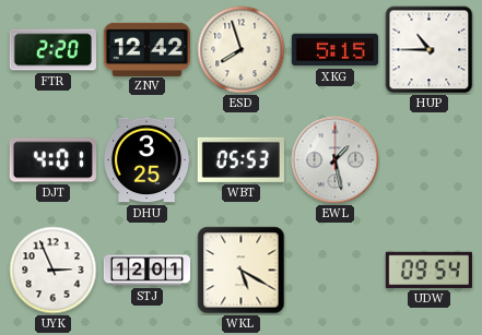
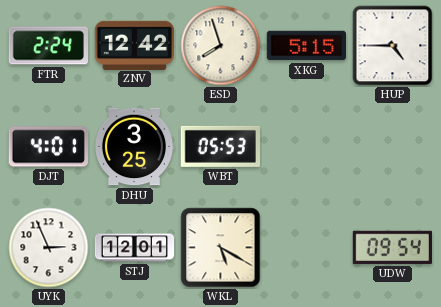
FTR: 2:20 -> 2:24
HUP: 10:45 -> 4:45
EWL: 1:28 -> none
